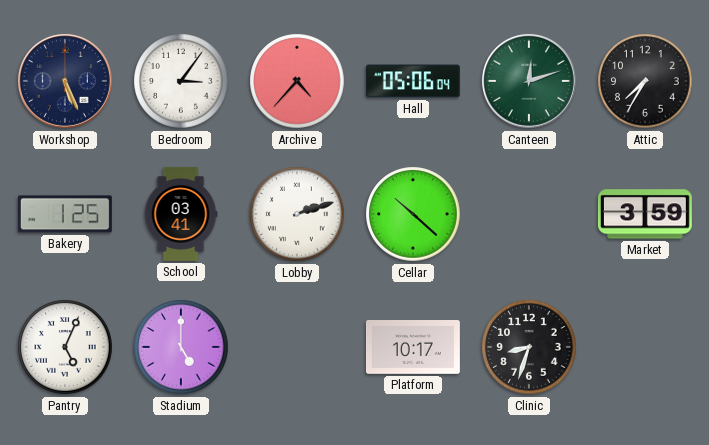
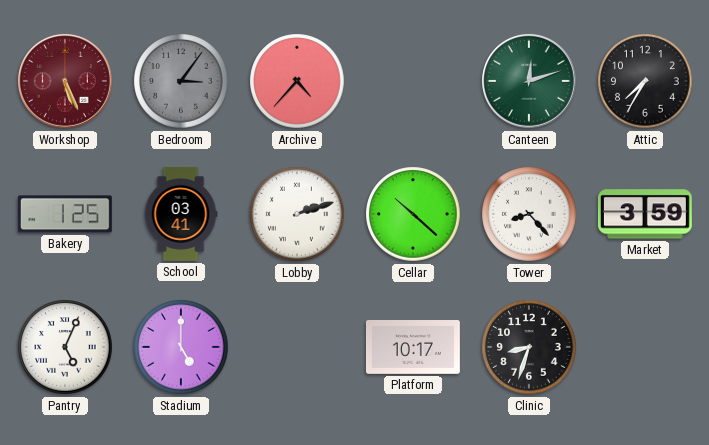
Workshop dial: navy -> burgundy
Bedroom dial: white -> grey
Hall: 05:06 -> none
Tower: none -> 8:23
